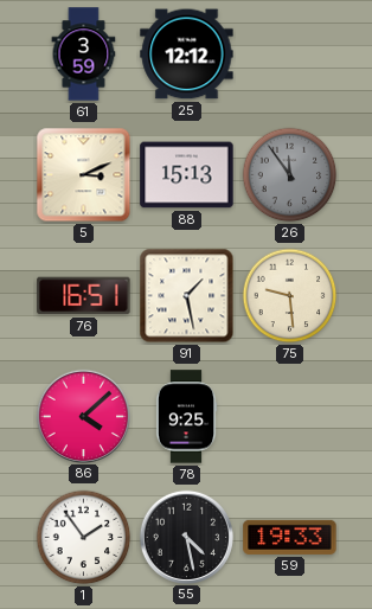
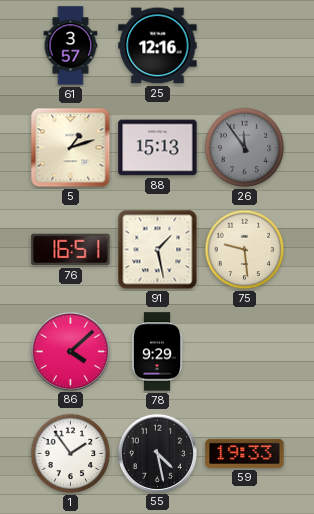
61: 3:59 -> 3:57
25: 12:12 -> 12:16
5: 3:11 -> 1:12
78: 9:25 -> 9:29
